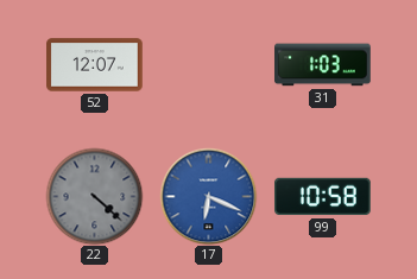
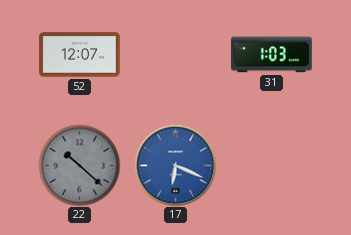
22: 4:22 -> 10:22
99: 10:58 -> none
